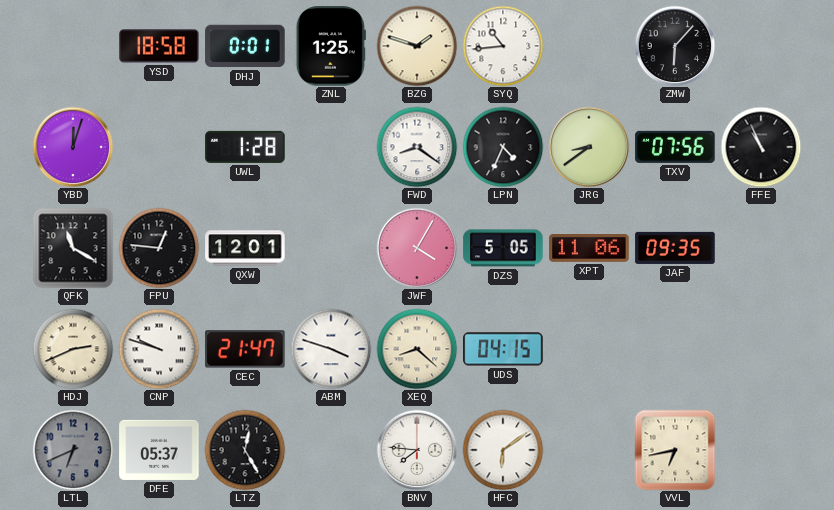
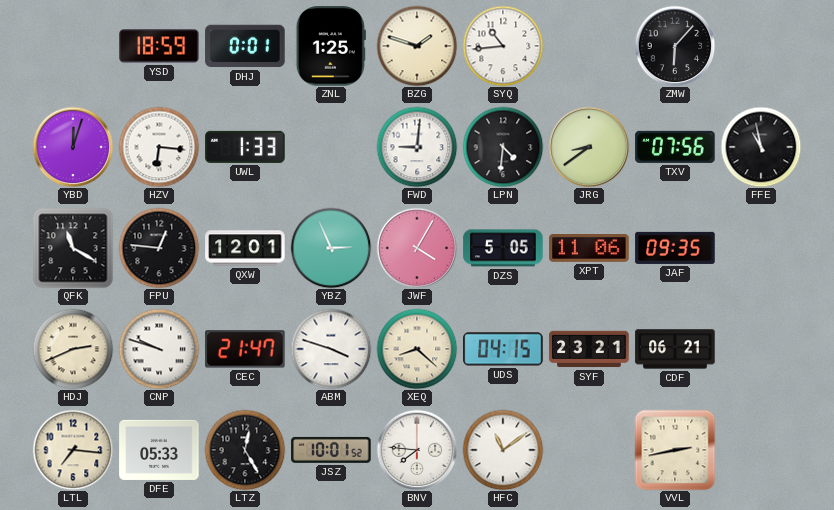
YSD: 18:58 -> 18:59
HZV: none -> 6:16
UWL: 1:28 -> 1:33
FWD: 8:21 -> 9:01
LPN: 4:34 -> 4:31
FFE: 10:56 -> 10:58
YBZ: none -> 2:56
SYF: none -> 23:21
CDF: none -> 06:21
LTL: 6:41 -> 7:16
LTL dial: grey -> cream
DFE: 05:37 -> 05:33
JSZ: none -> 10:01
HFC: 6:09 -> 11:09
VVL: 6:43 -> 2:43
